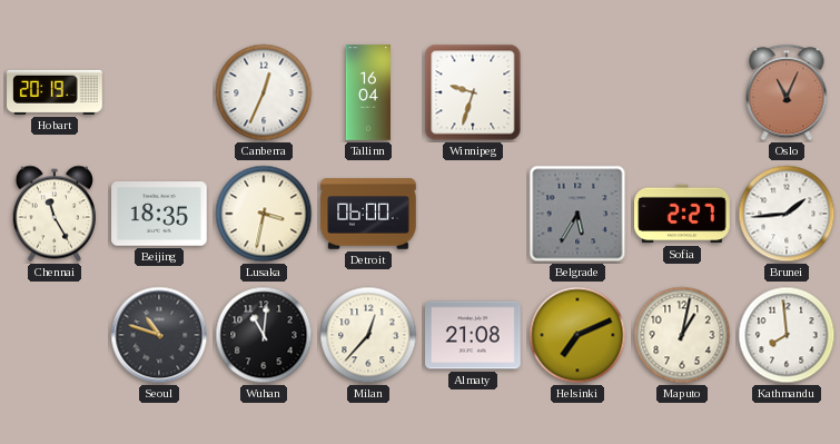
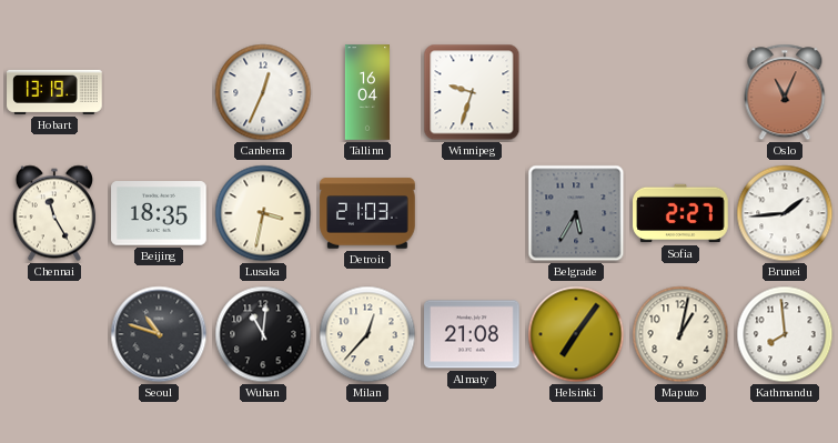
Hobart: 20:19 -> 13:19
Detroit: 06:00 -> 21:03
Helsinki: 7:11 -> 7:06
